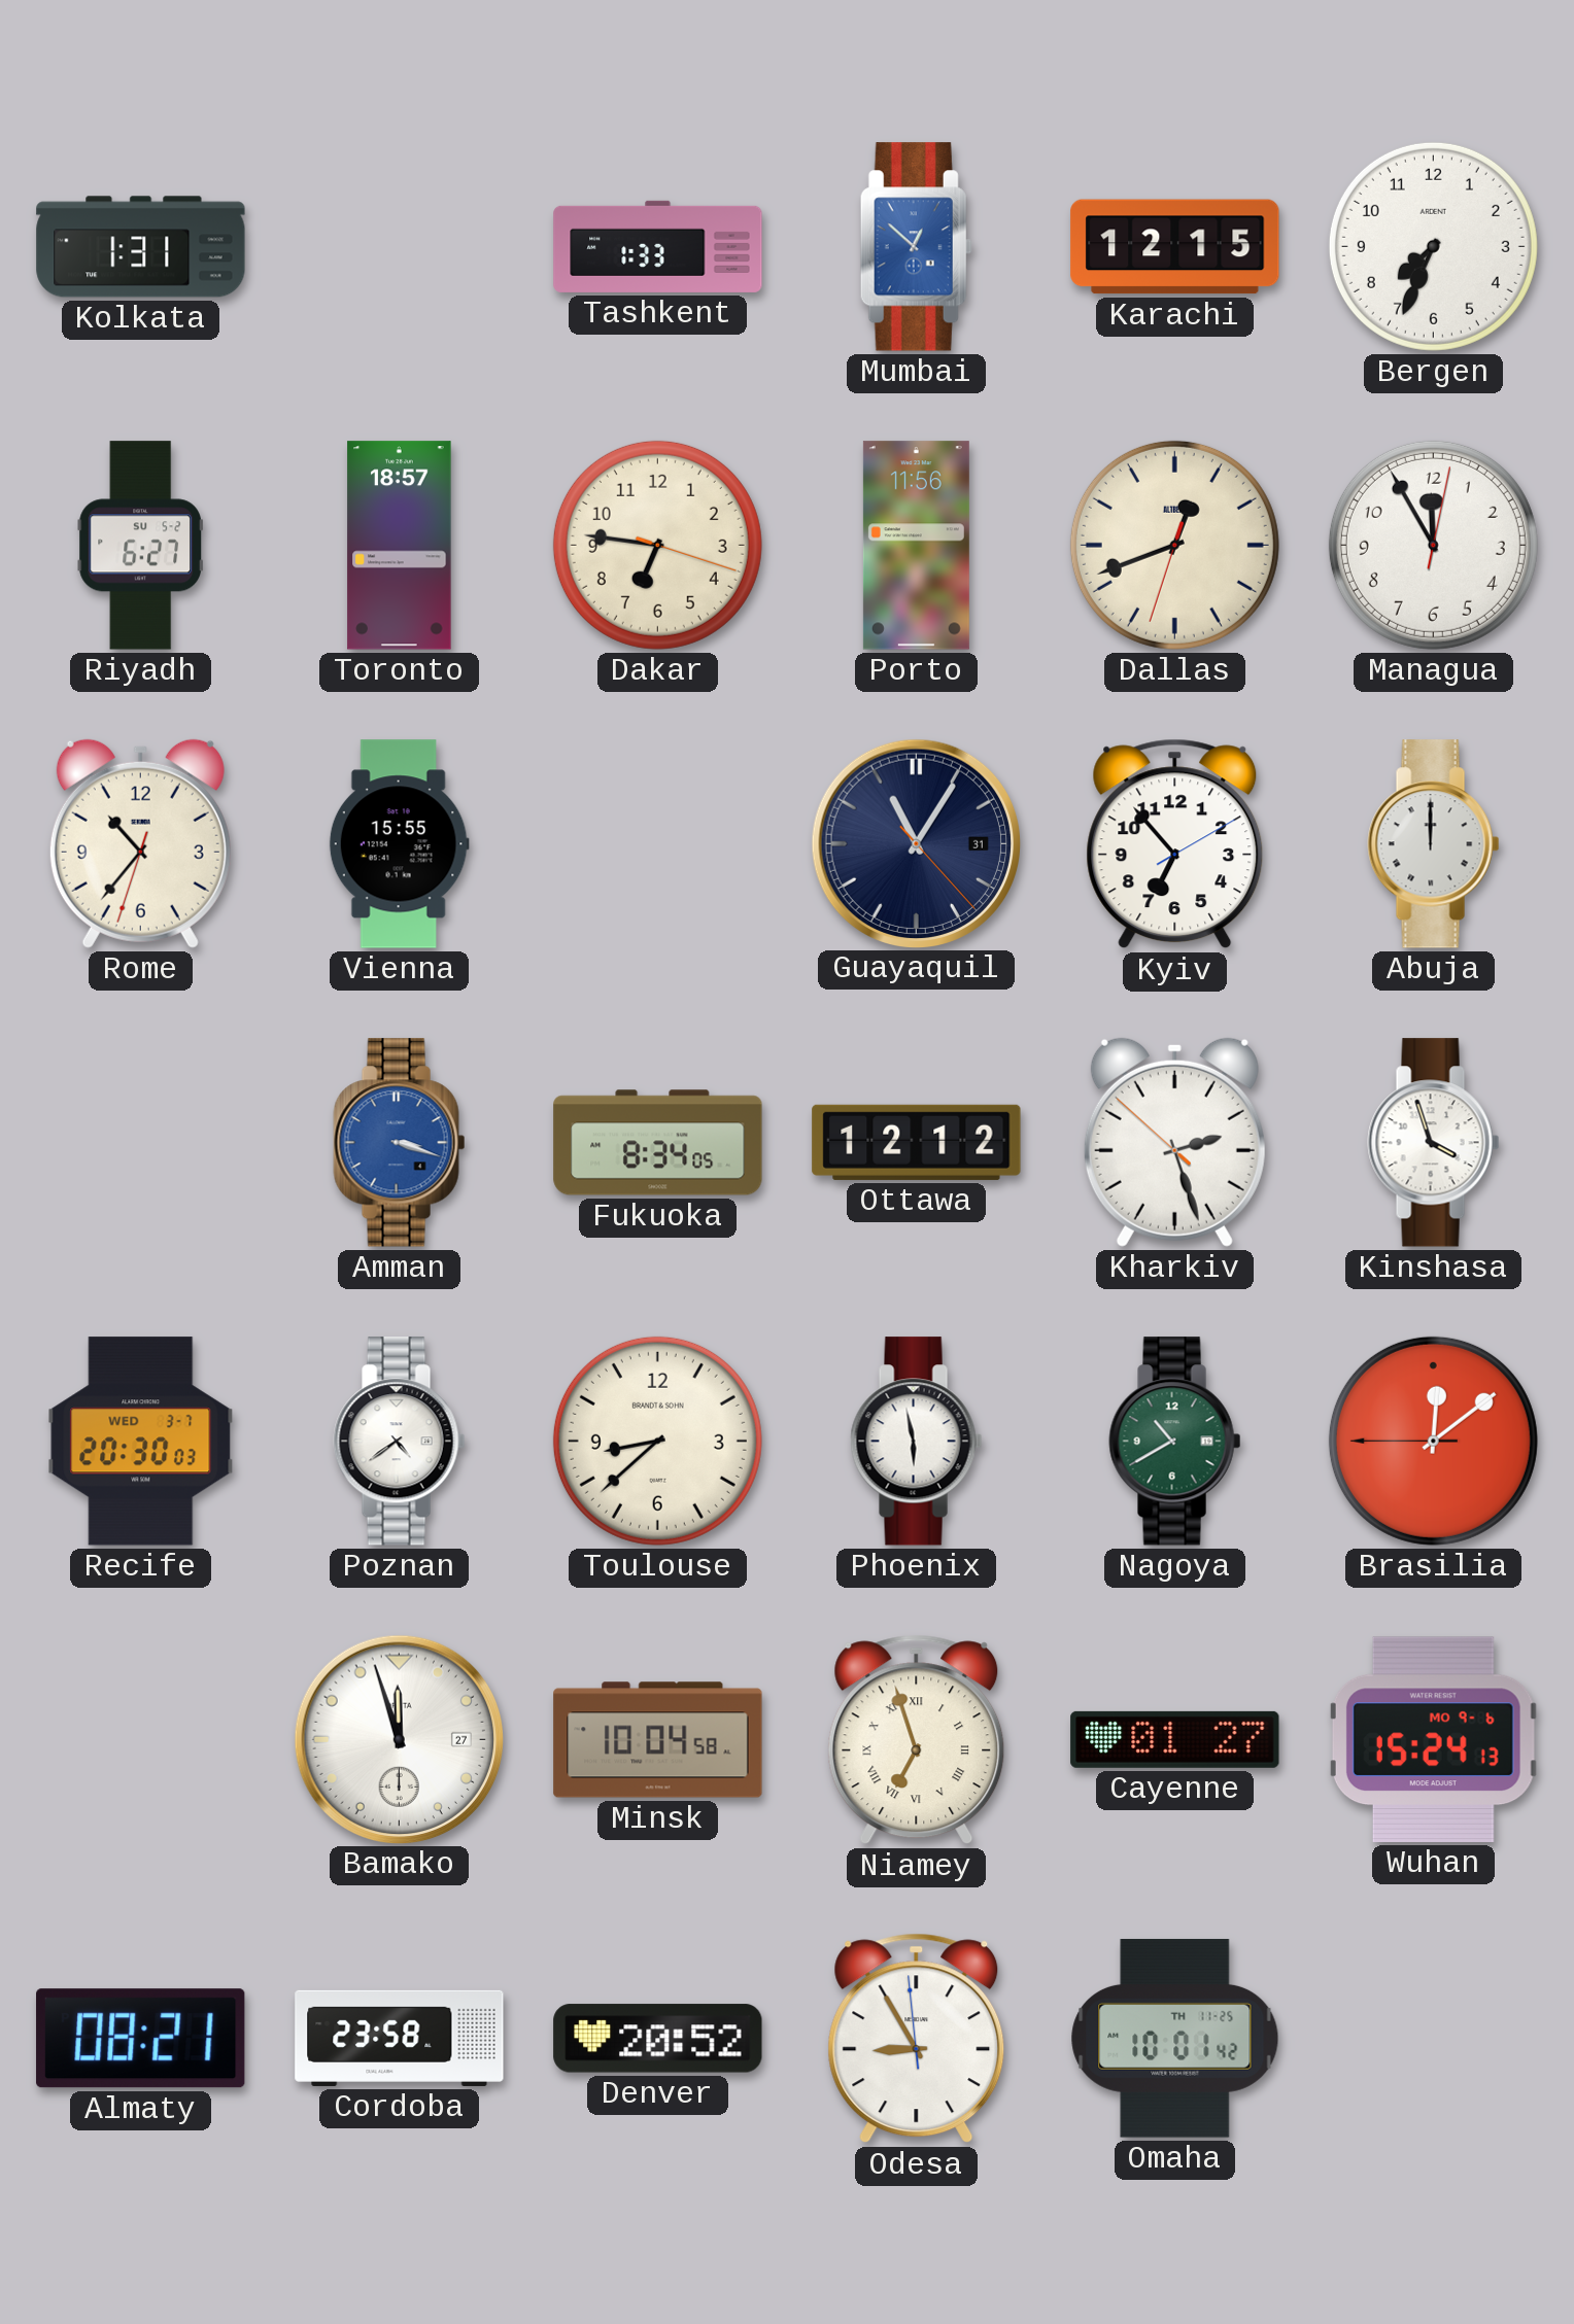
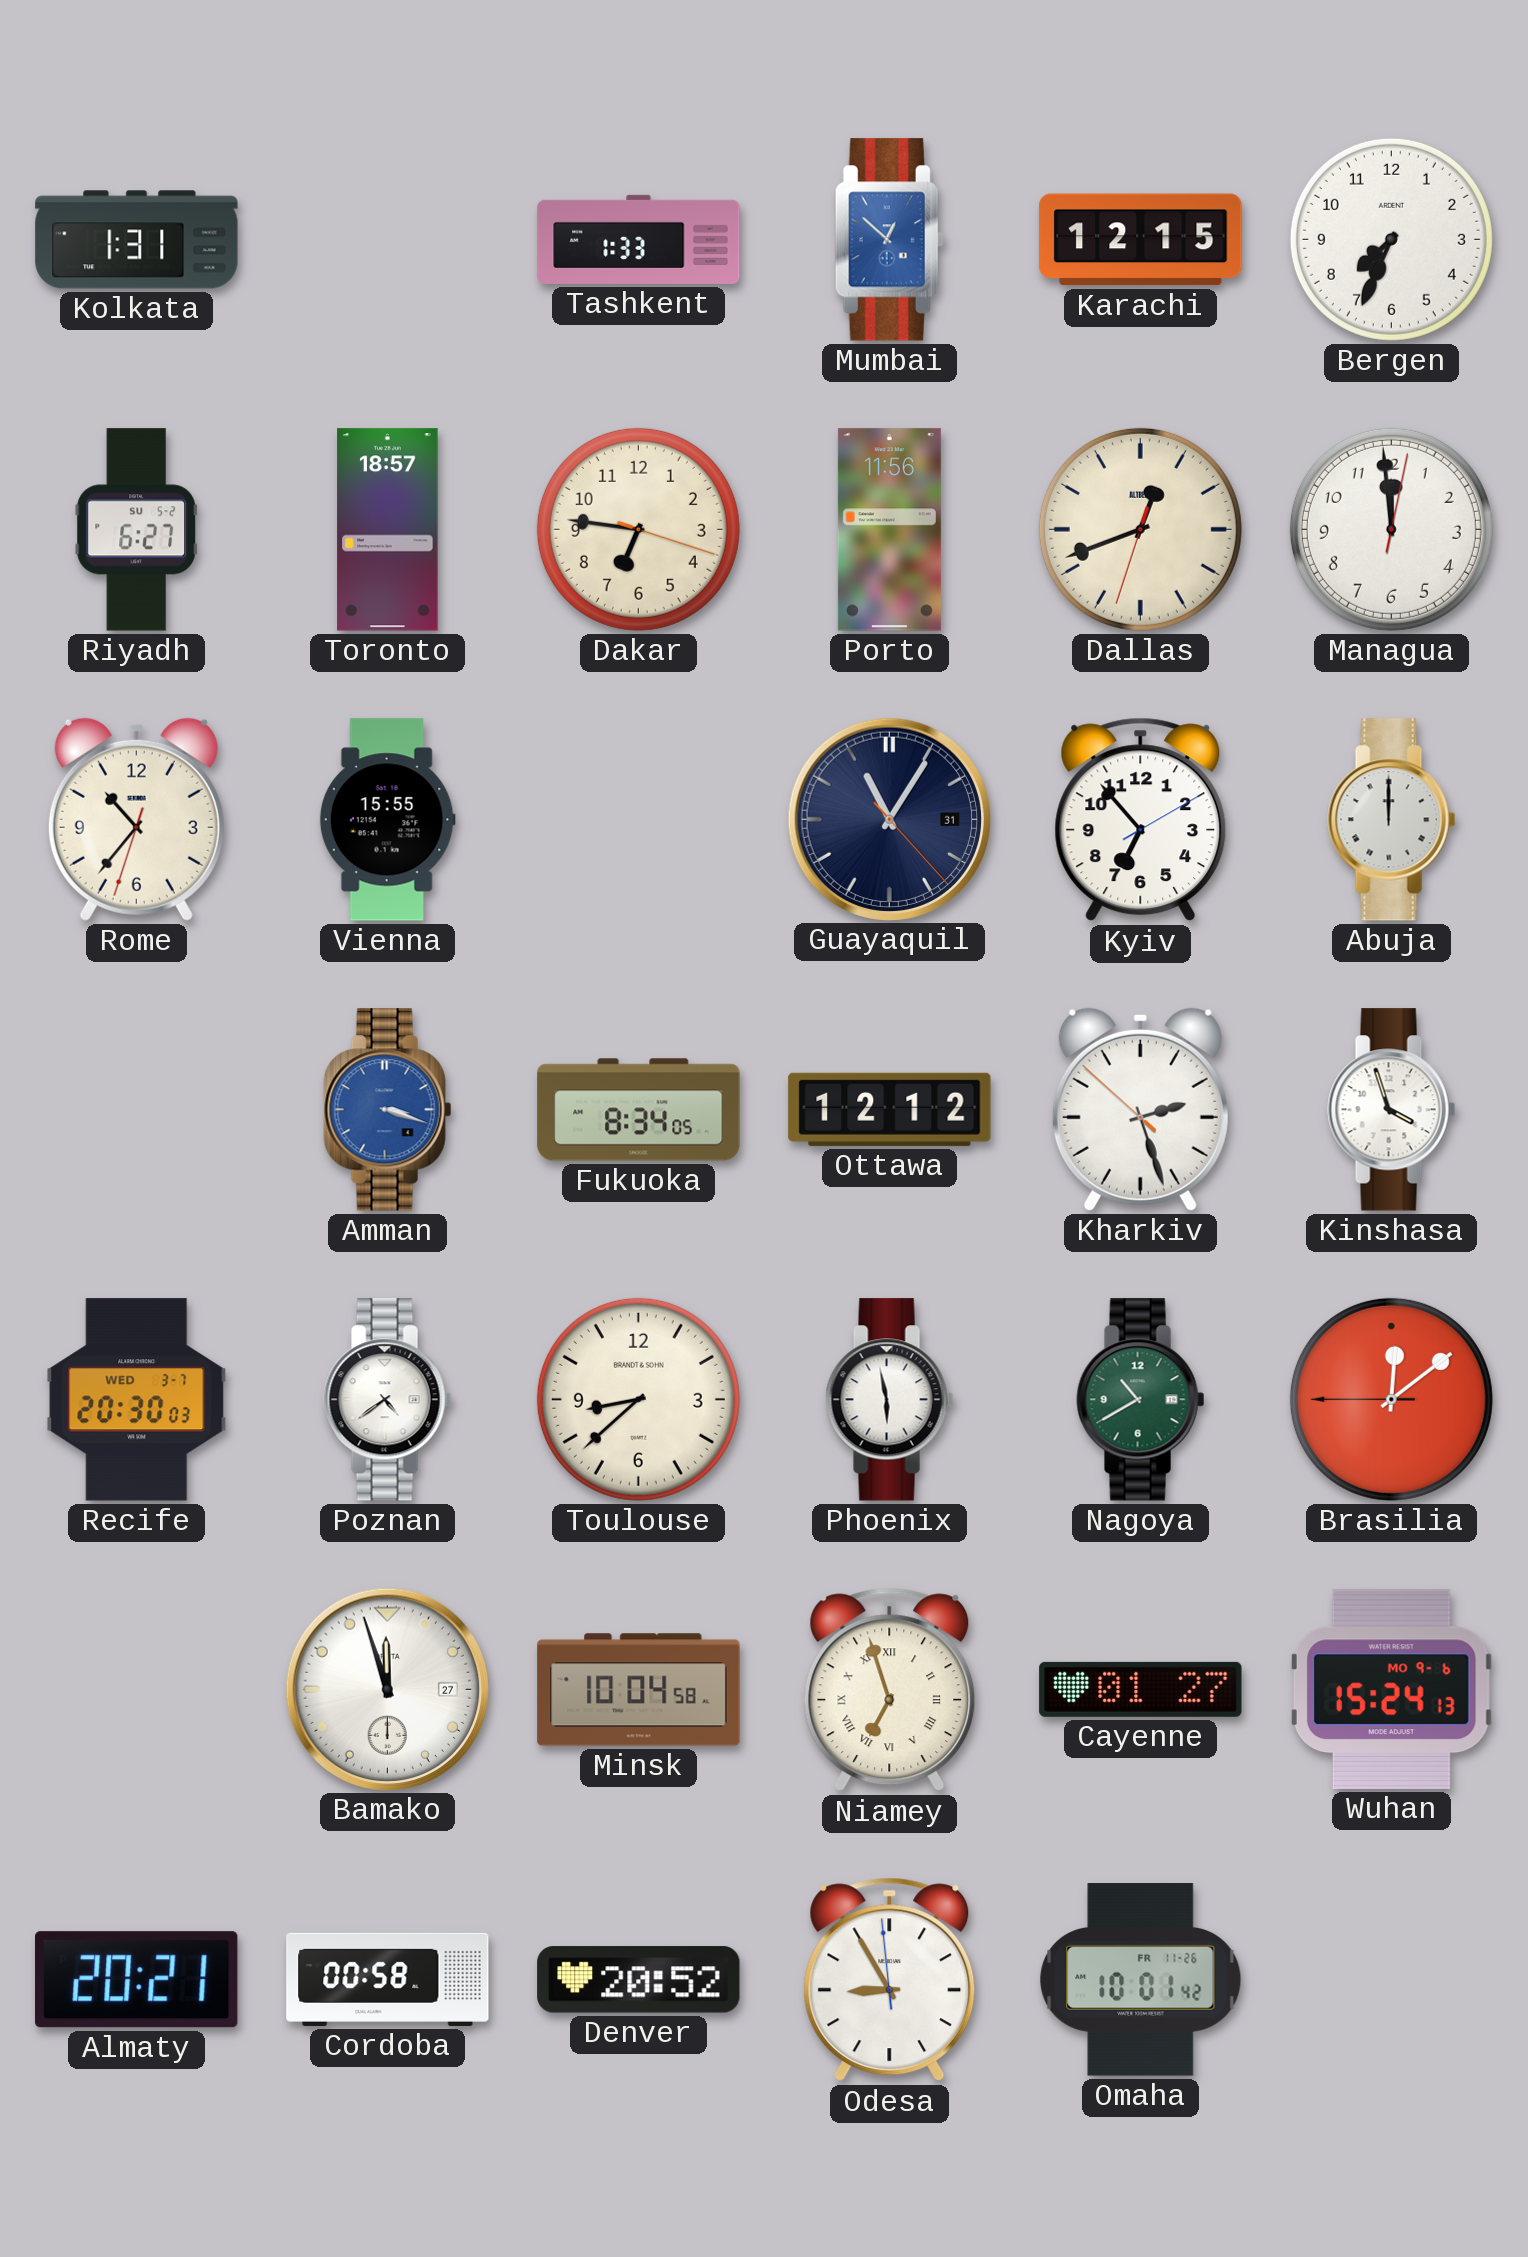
Managua: 11:55 -> 11:59
Almaty: 08:21 -> 20:21
Cordoba: 23:58 -> 00:58
Omaha date: TH 11-25 -> FR 11-26
